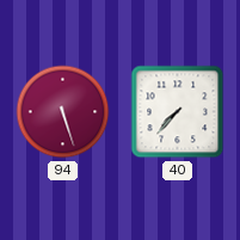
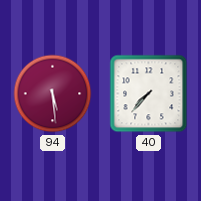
94: 5:27 -> 5:29
